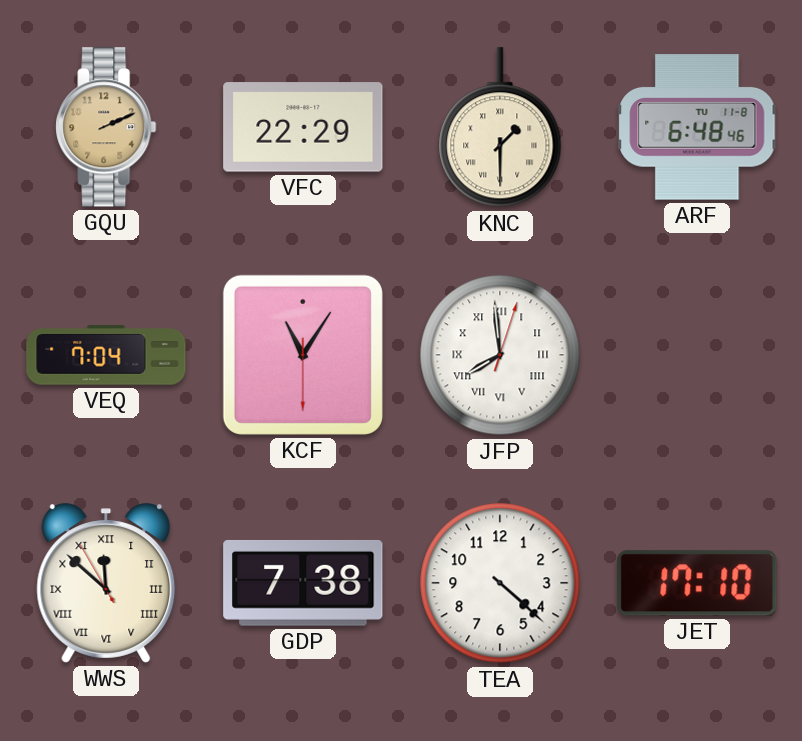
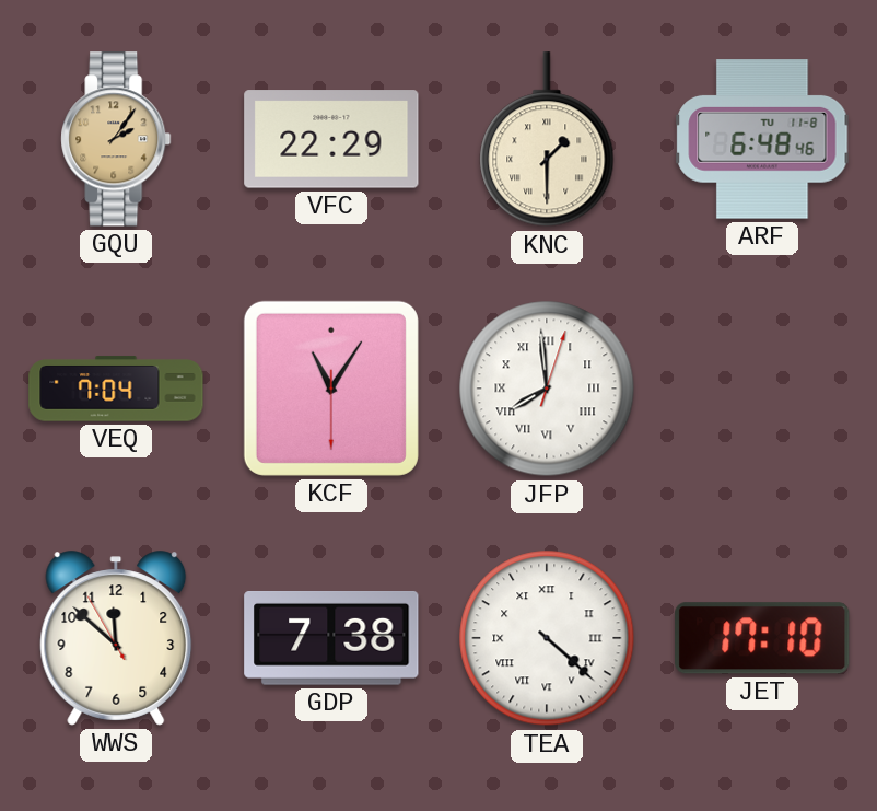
GQU: 2:11 -> 2:06
WWS numerals: Roman -> Arabic
TEA numerals: Arabic -> Roman
